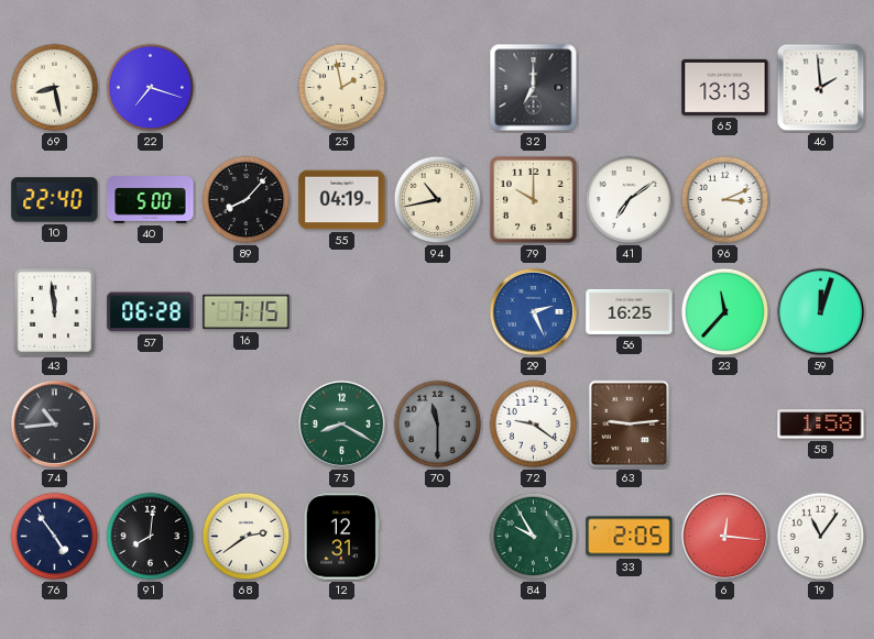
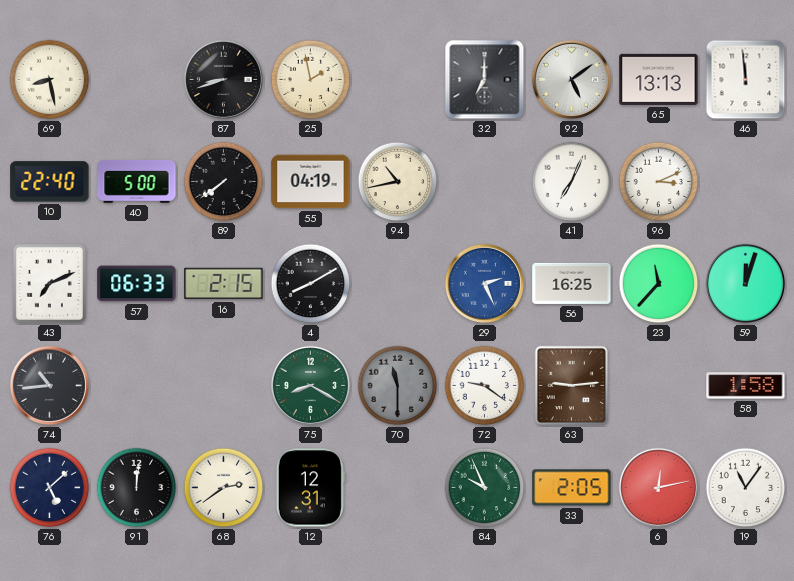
22: 7:18 -> none
87: none -> 8:42
92: none -> 5:09
46: 1:59 -> 11:59
89: 8:07 -> 7:39
79: 10:00 -> none
41: 7:09 -> 7:04
43: 11:59 -> 7:11
57: 06:28 -> 06:33
16: 7:15 -> 2:15
4: none -> 8:10
76: 4:54 -> 5:08
91: 8:01 -> 12:01
84: 9:55 -> 9:56
6: 12:16 -> 12:13
